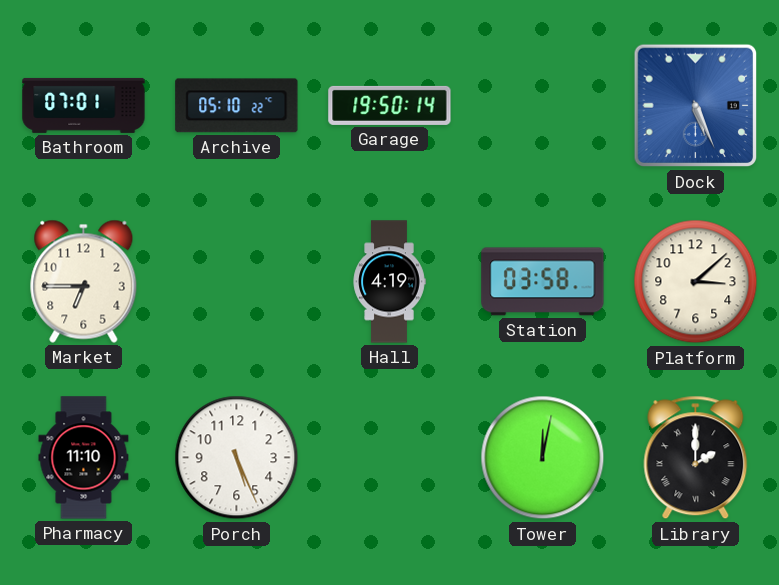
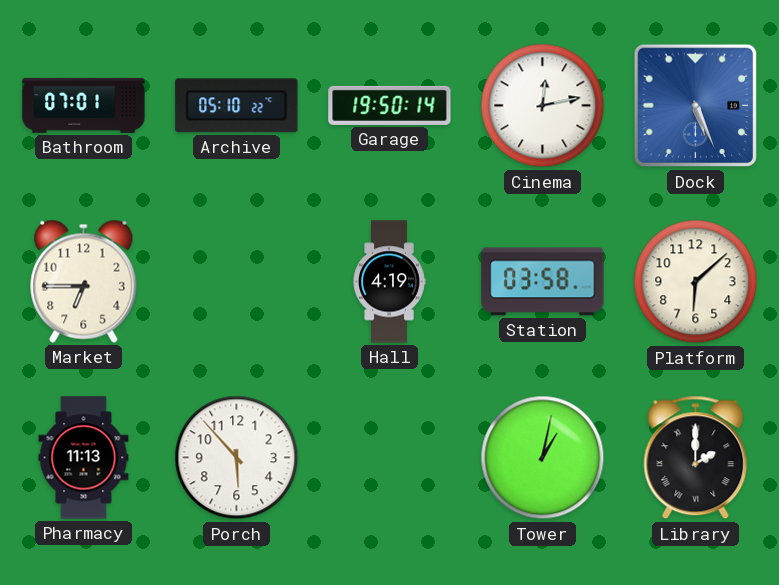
Cinema: none -> 12:13
Platform: 3:08 -> 6:08
Pharmacy: 11:10 -> 11:13
Porch: 5:26 -> 5:53
Tower: 12:02 -> 1:02
